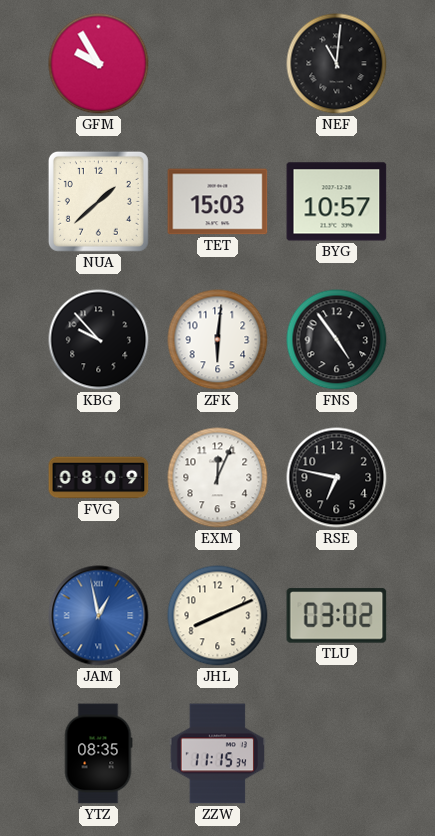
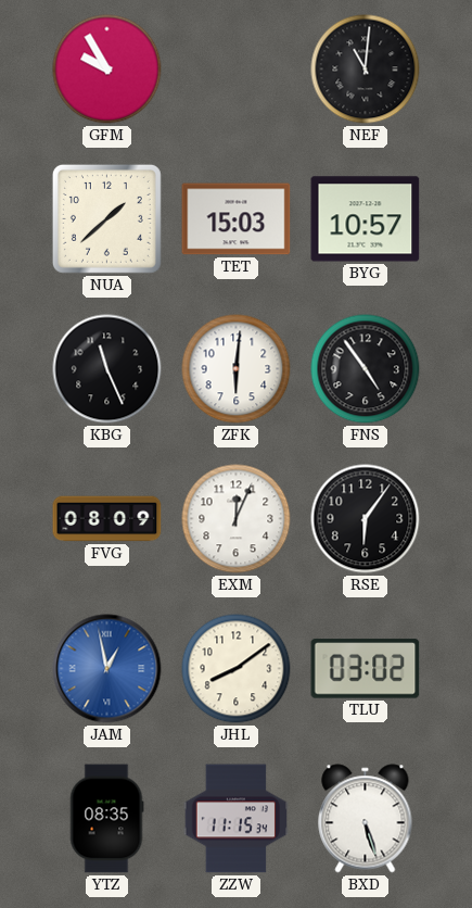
KBG: 9:53 -> 11:26
RSE: 6:47 -> 6:06
JHL: 8:11 -> 8:09
BXD: none -> 5:27
